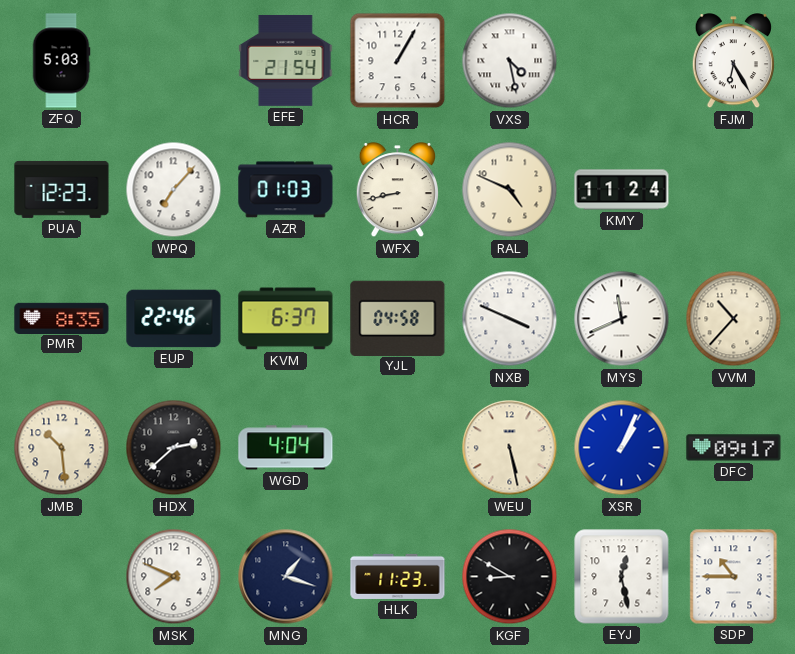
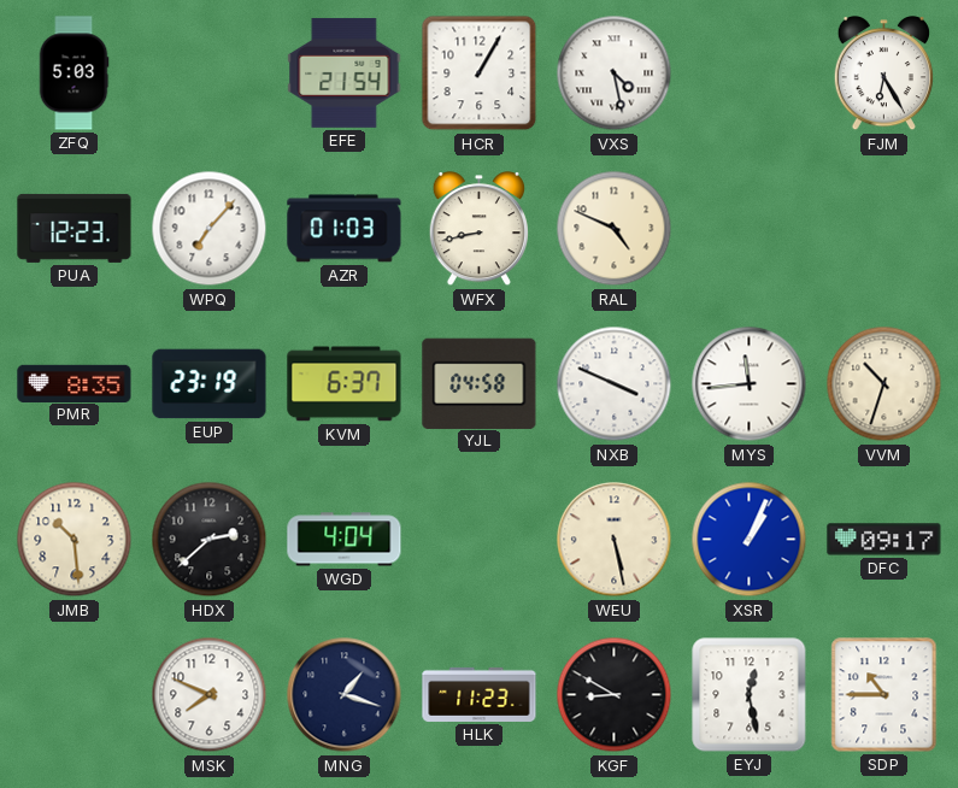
KMY: 11:24 -> none
EUP: 22:46 -> 23:19
MYS: 11:41 -> 11:44
VVM: 10:37 -> 10:33
